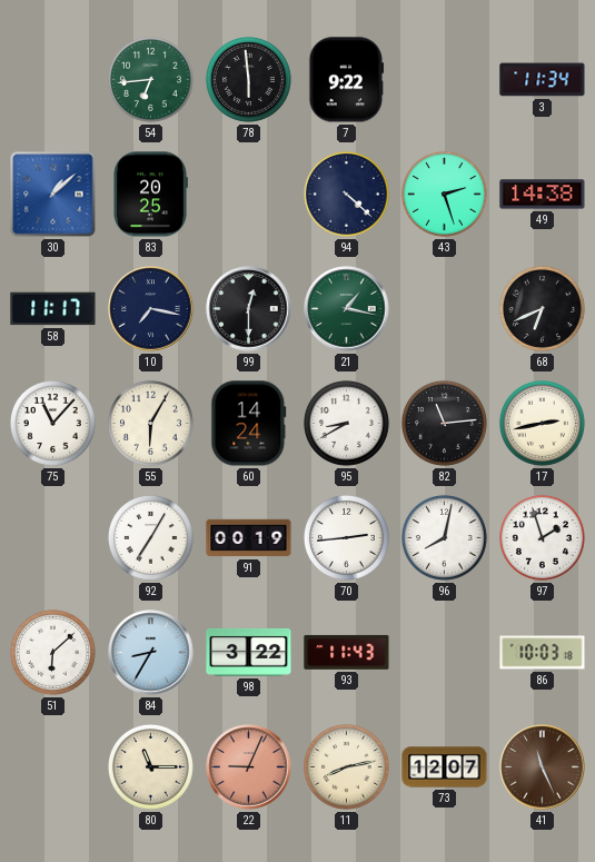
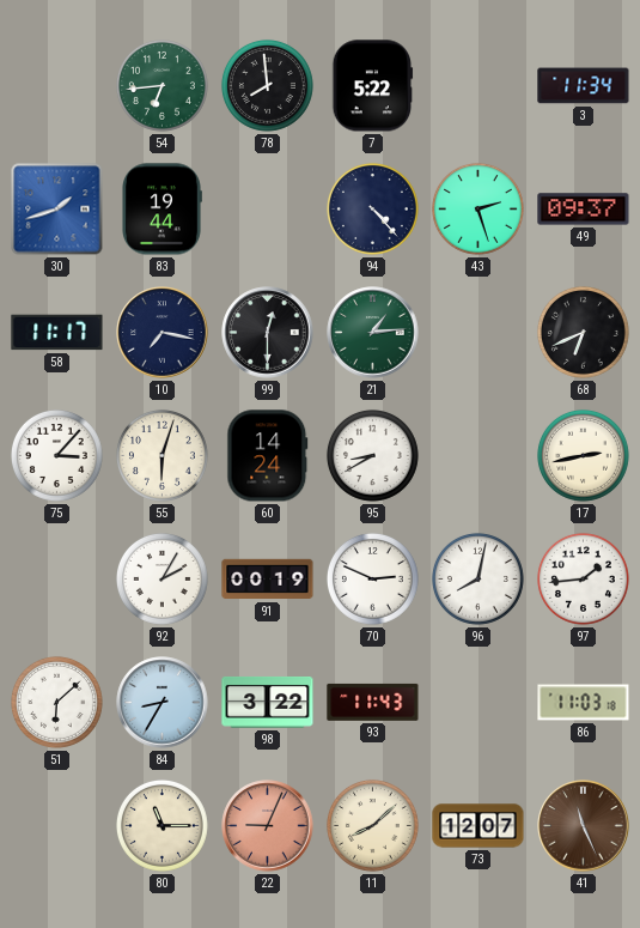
78: 5:59 -> 7:59
7: 9:22 -> 5:22
30: 1:08 -> 1:42
83: 20:25 -> 19:44
94: 4:22 -> 4:23
49: 14:38 -> 09:37
21: 1:17 -> 1:14
75: 11:07 -> 3:07
55: 6:05 -> 6:03
82: 11:14 -> none
92: 7:05 -> 2:05
70: 2:44 -> 2:49
97: 1:57 -> 1:44
86: 10:03 -> 11:03
11: 8:13 -> 8:08
